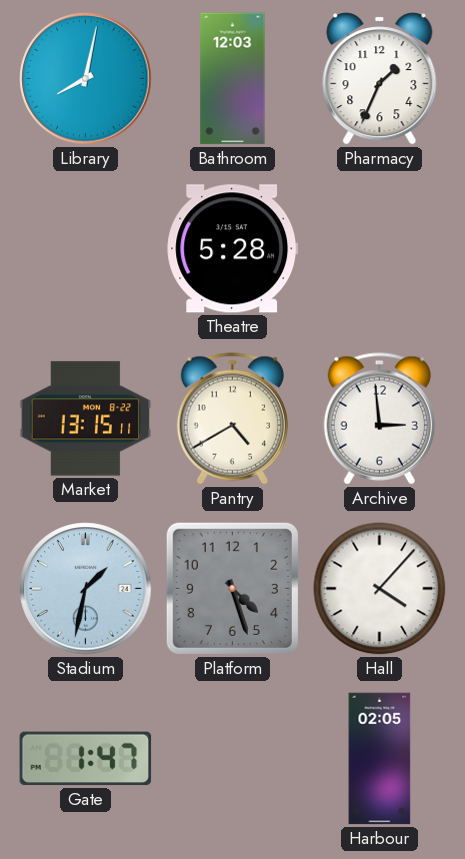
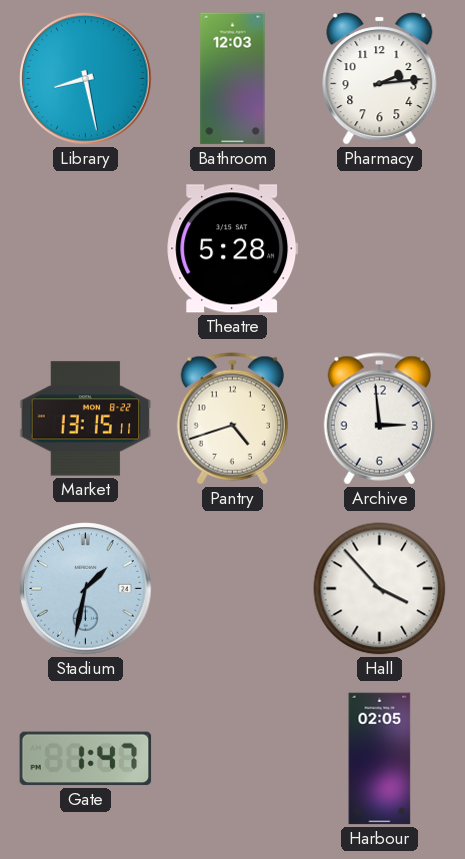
Library: 8:02 -> 8:28
Pharmacy: 1:34 -> 2:14
Pantry: 4:40 -> 4:42
Platform: 4:27 -> none
Hall: 4:07 -> 3:53
